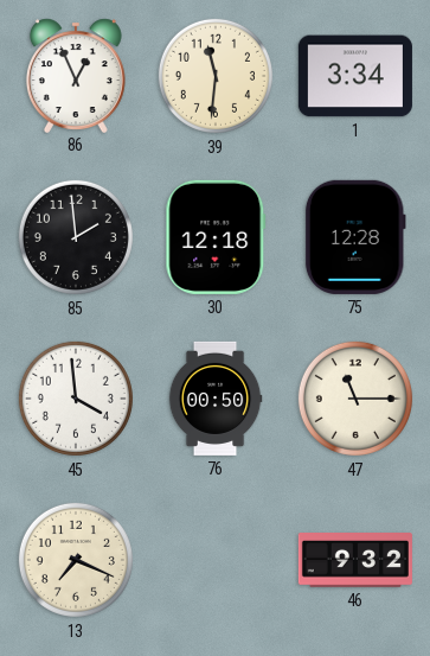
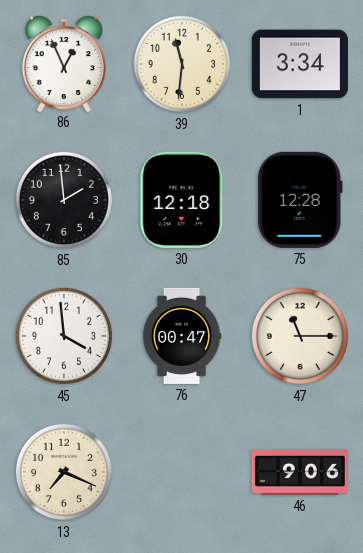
76: 00:50 -> 00:47
46: 9:32 -> 9:06
